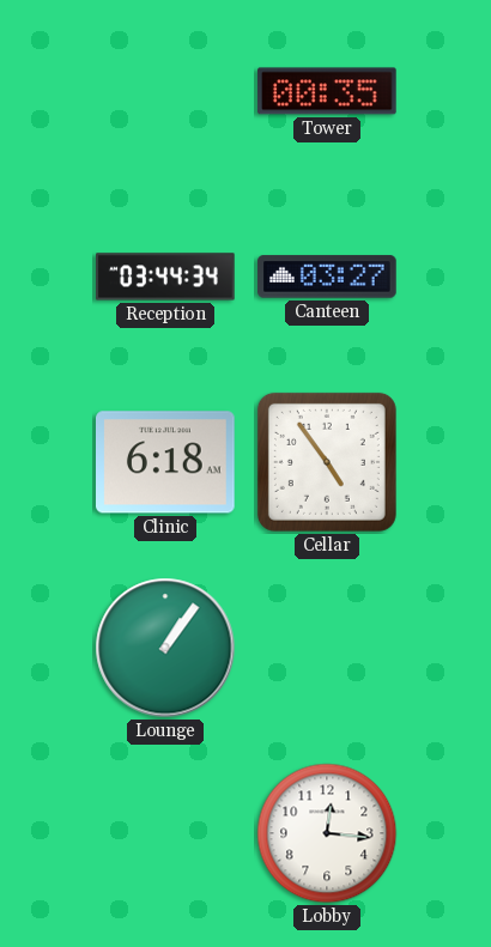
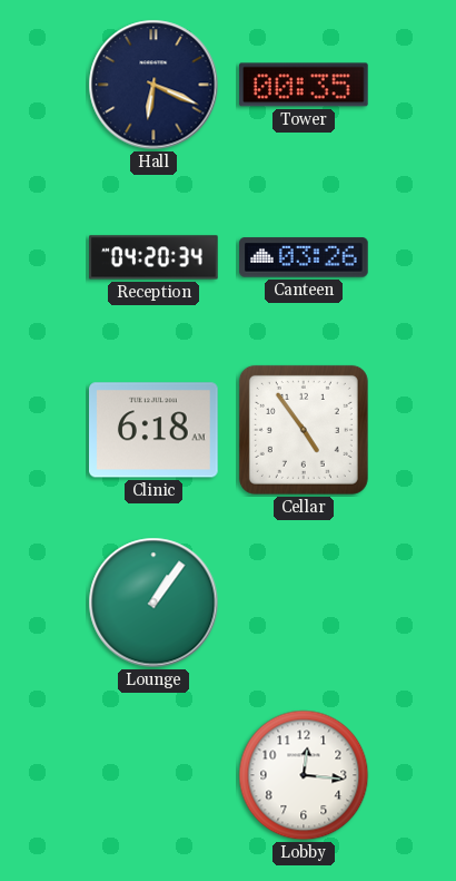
Hall: none -> 6:19
Reception: 03:44 -> 04:20
Canteen: 03:27 -> 03:26
